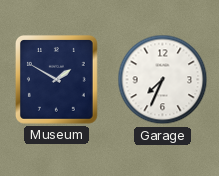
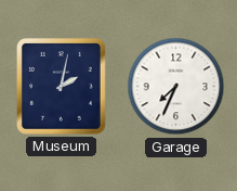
Museum: 1:50 -> 2:02
